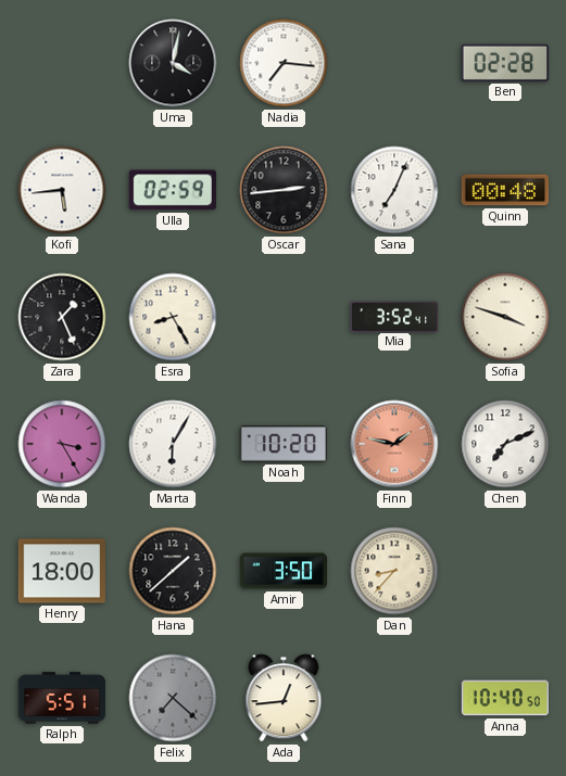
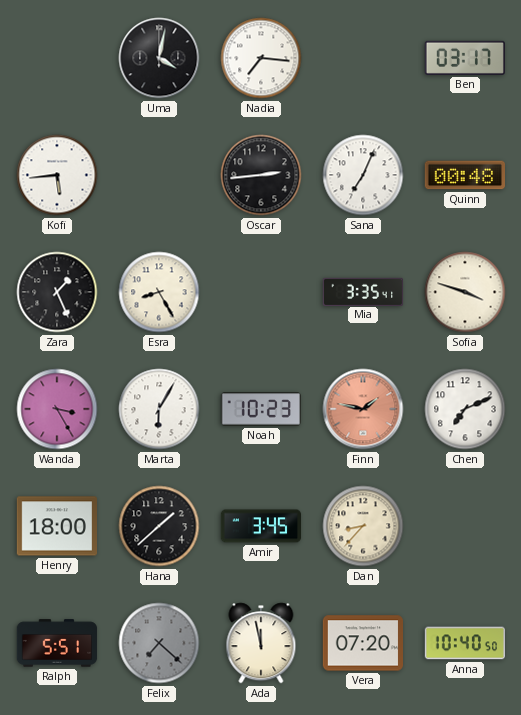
Ben: 02:28 -> 03:17
Ulla: 02:59 -> none
Mia: 3:52 -> 3:35
Noah: 10:20 -> 10:23
Amir: 3:50 -> 3:45
Ada: 12:44 -> 11:58
Vera: none -> 07:20
